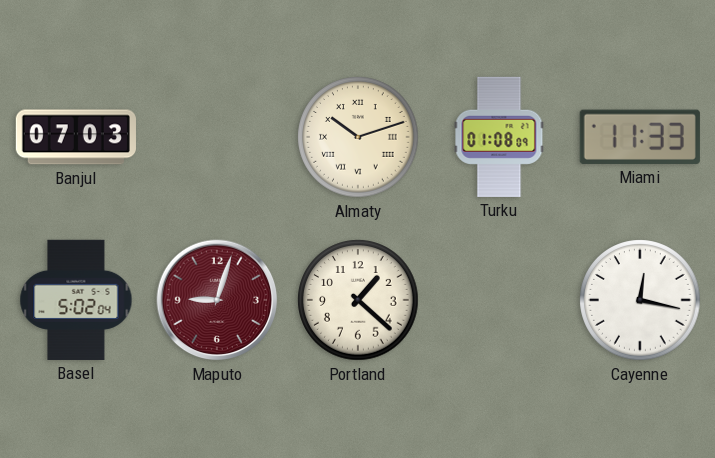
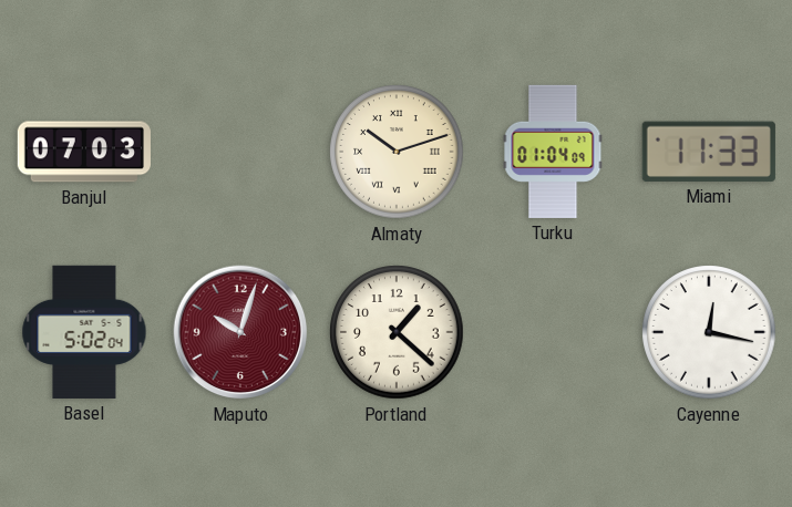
Turku: 01:08 -> 01:04
Maputo: 9:03 -> 10:03
